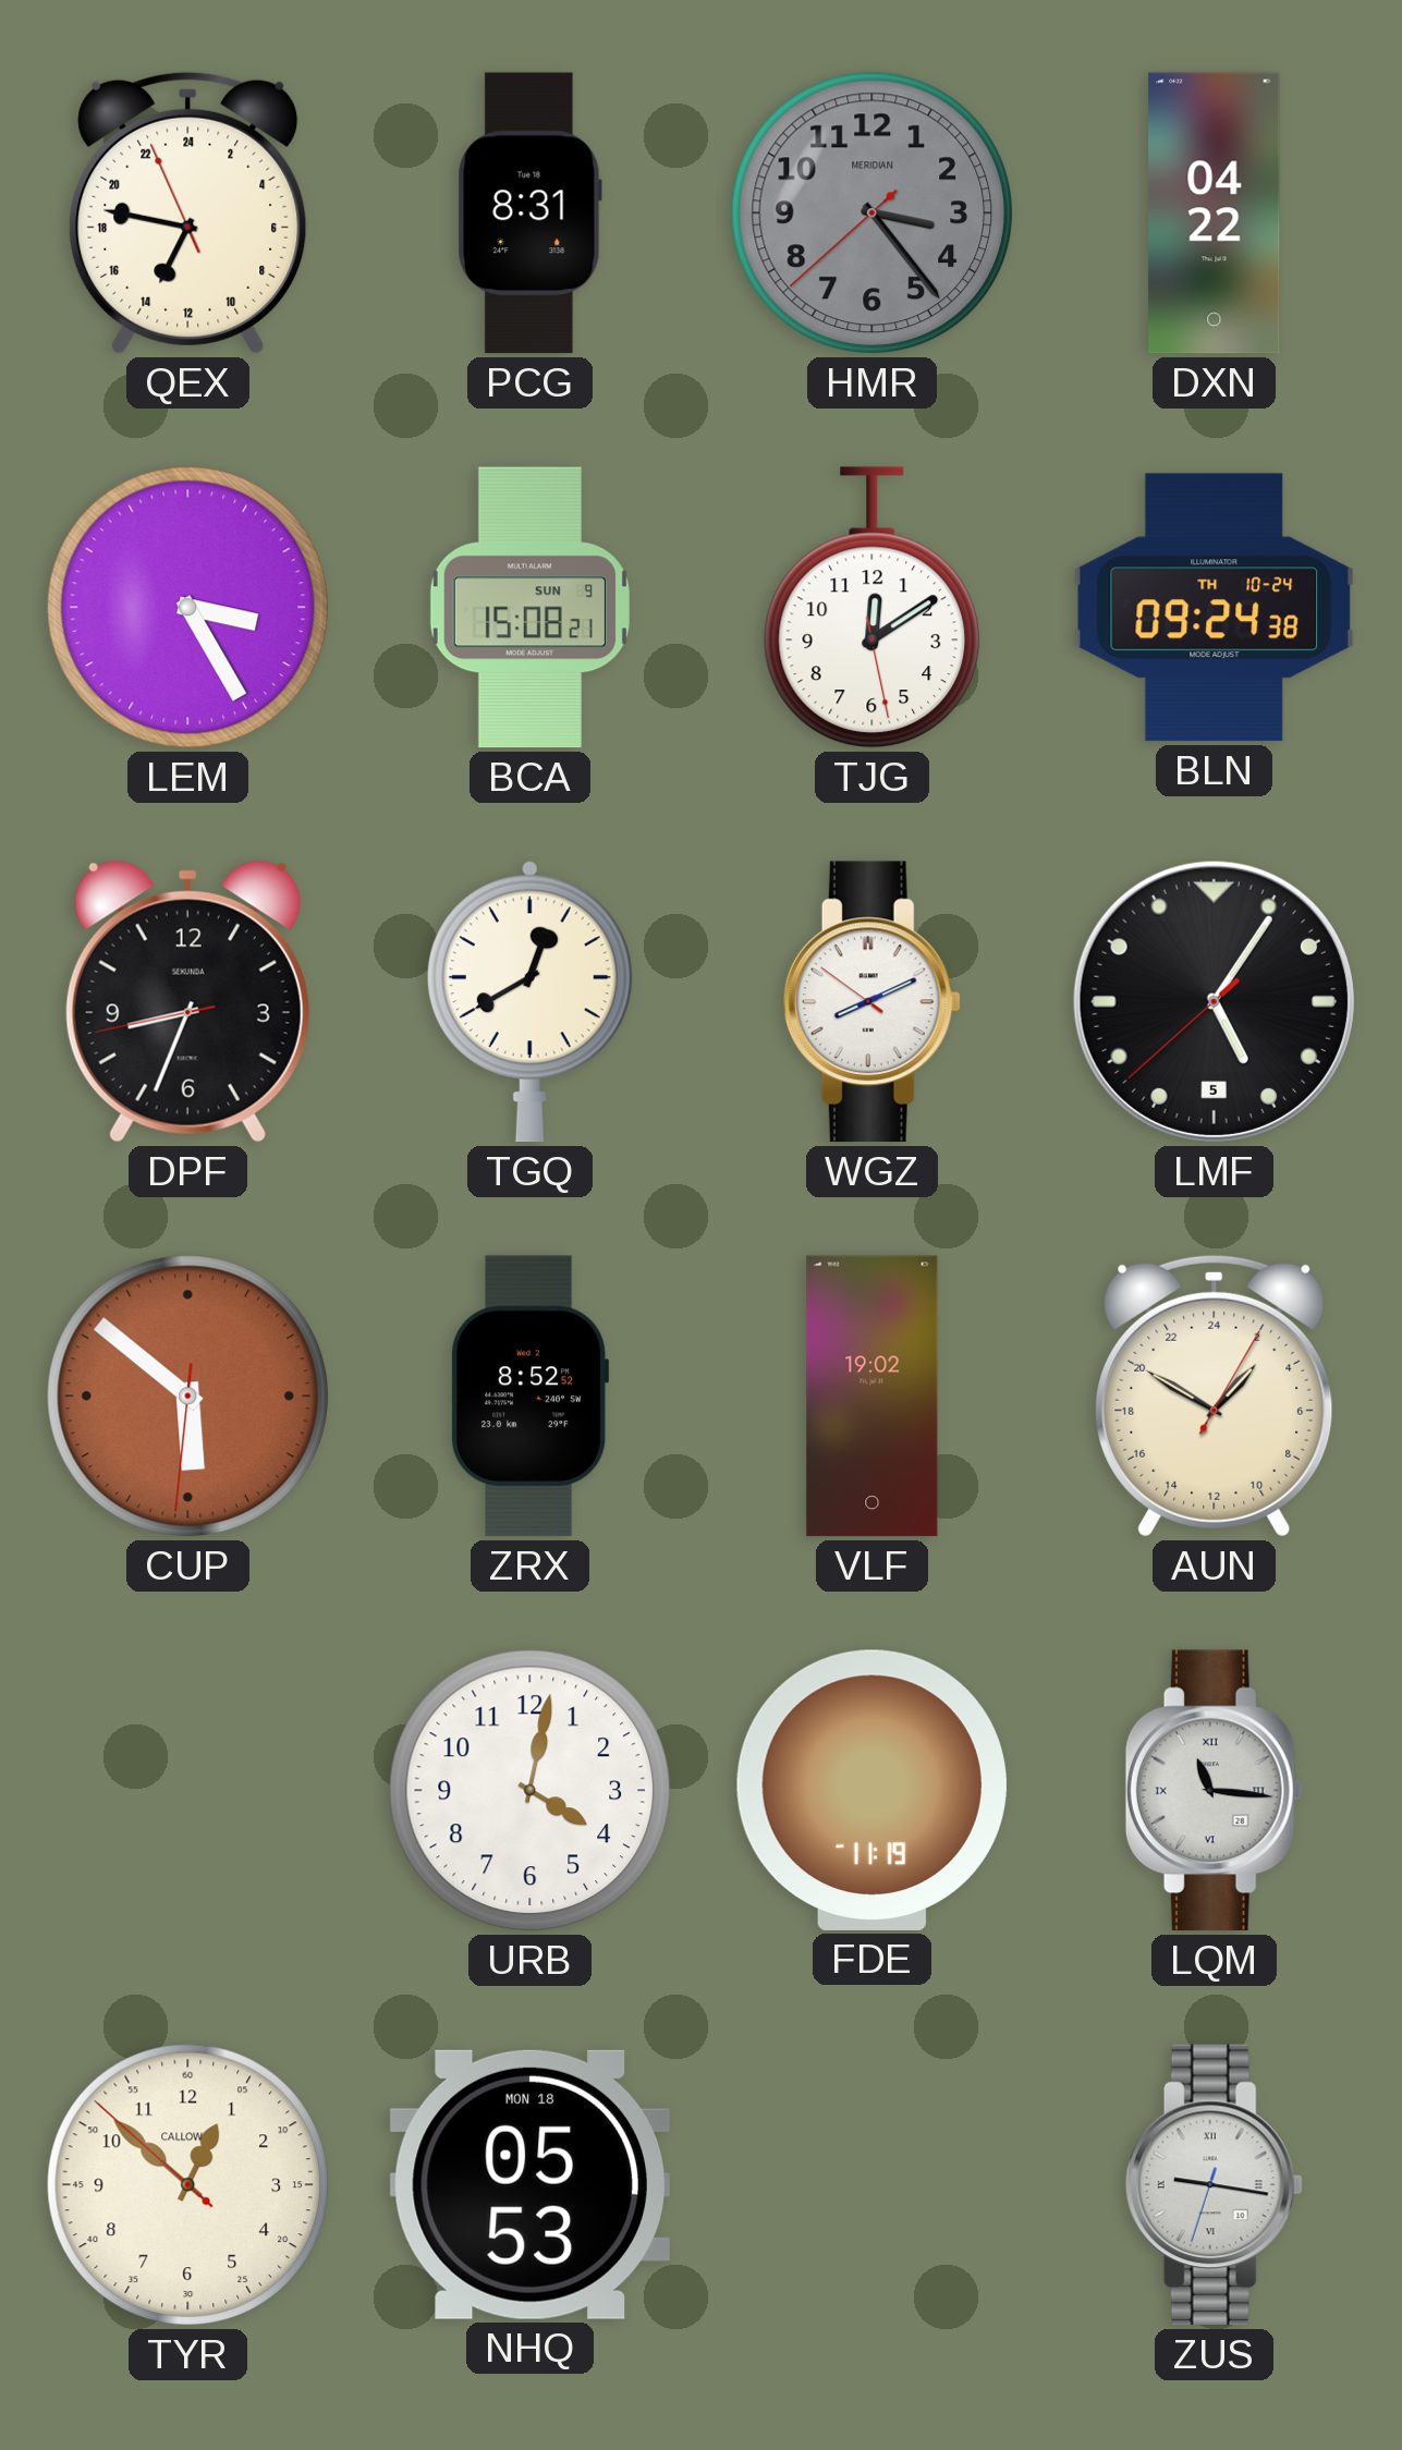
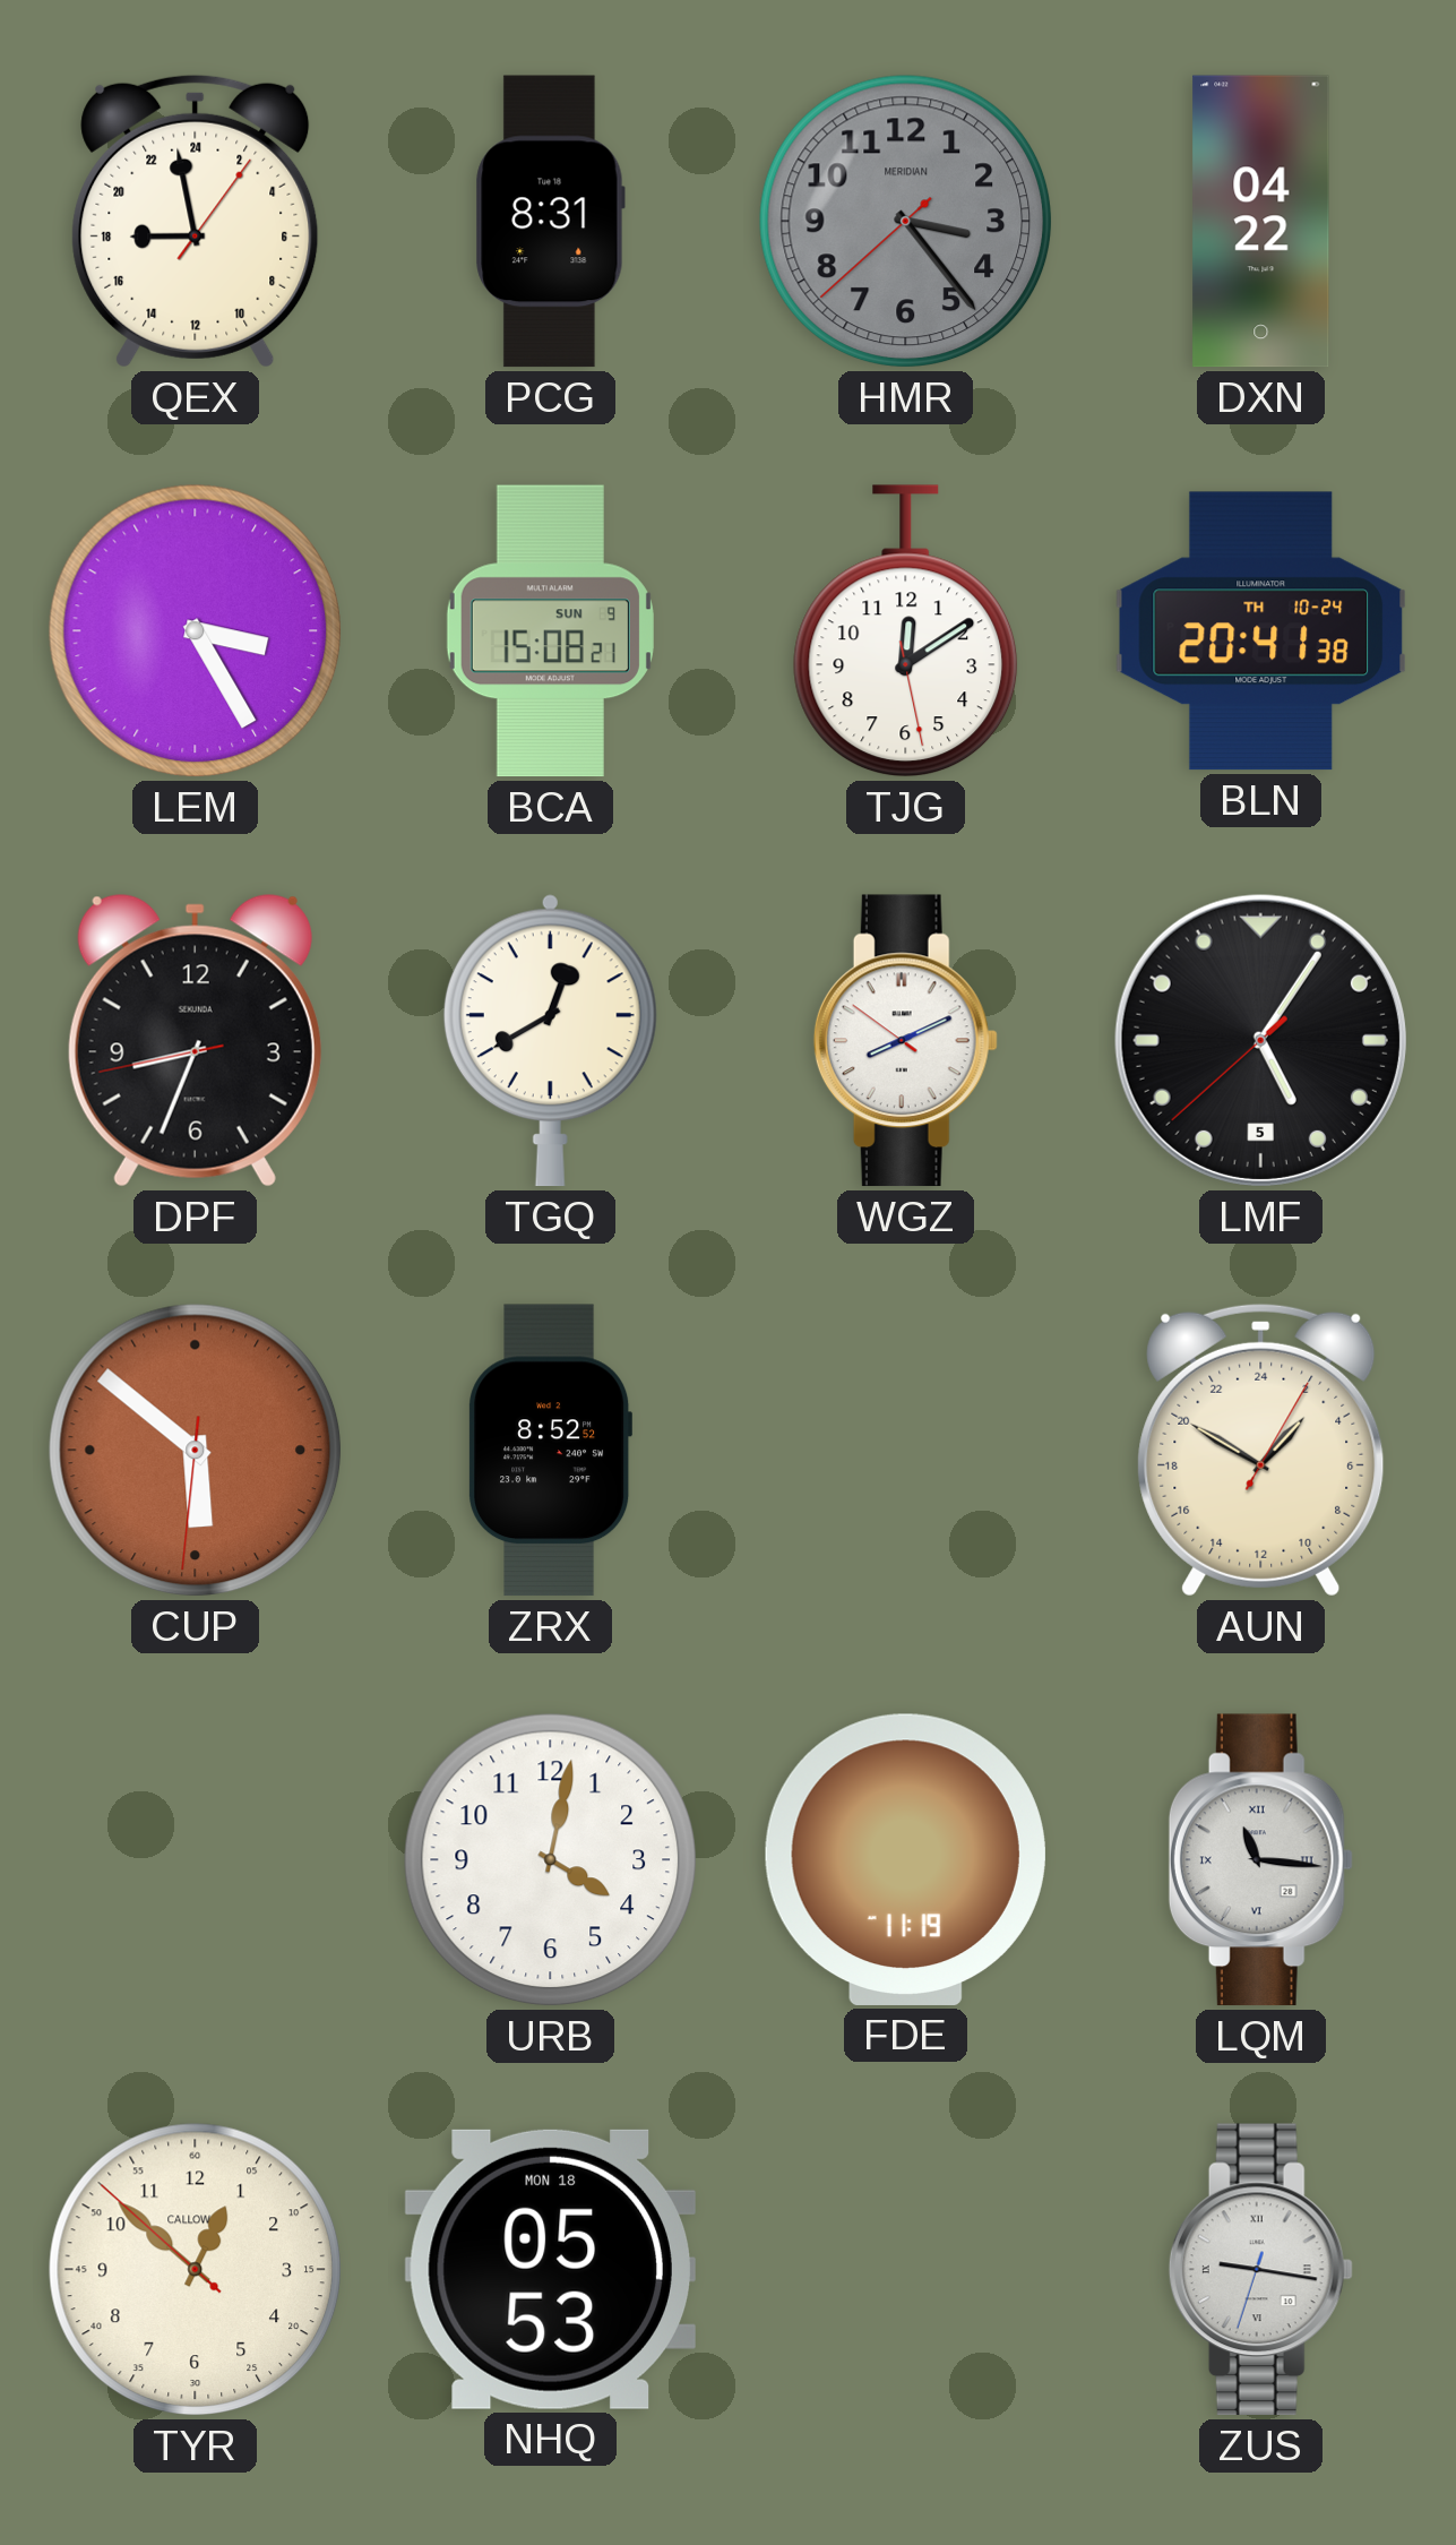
QEX: 13:46 -> 17:58
BLN: 09:24 -> 20:41
VLF: 19:02 -> none
